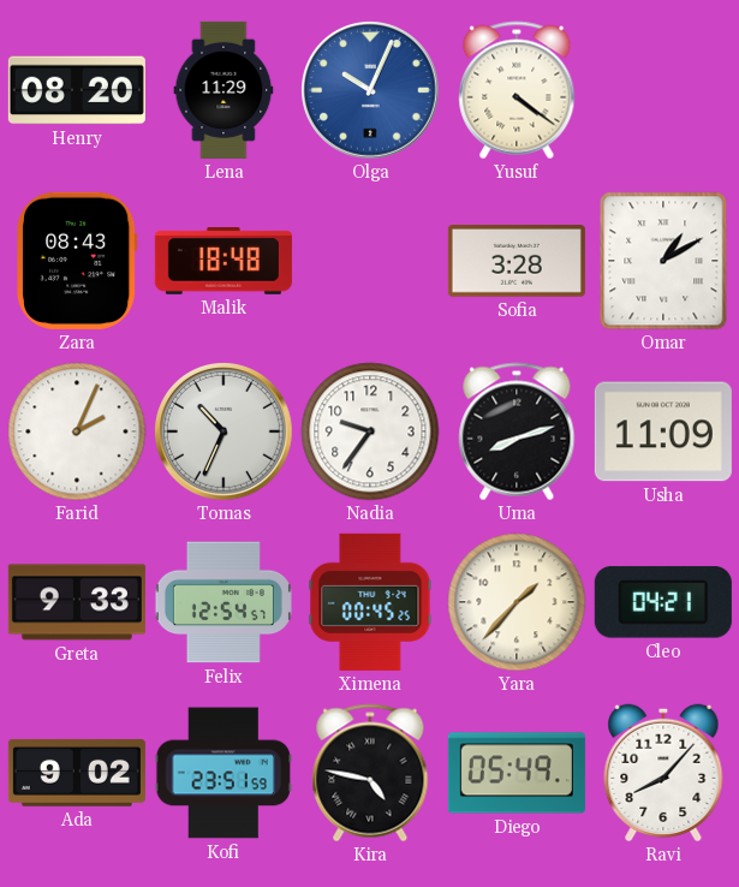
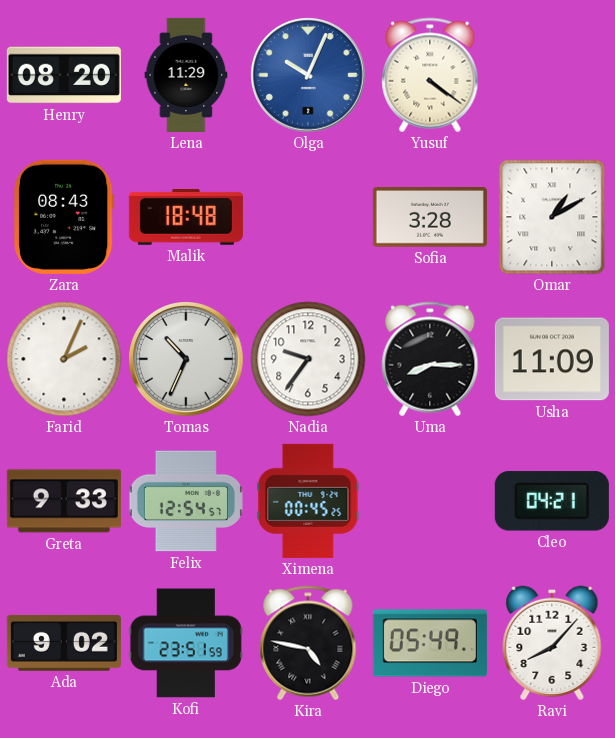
Uma: 8:12 -> 8:15
Yara: 1:37 -> none
